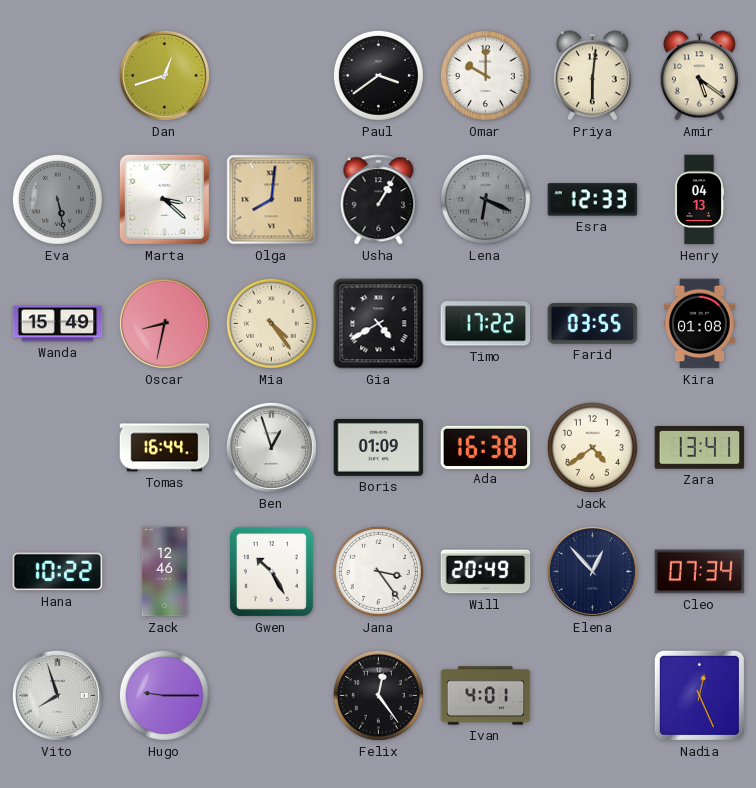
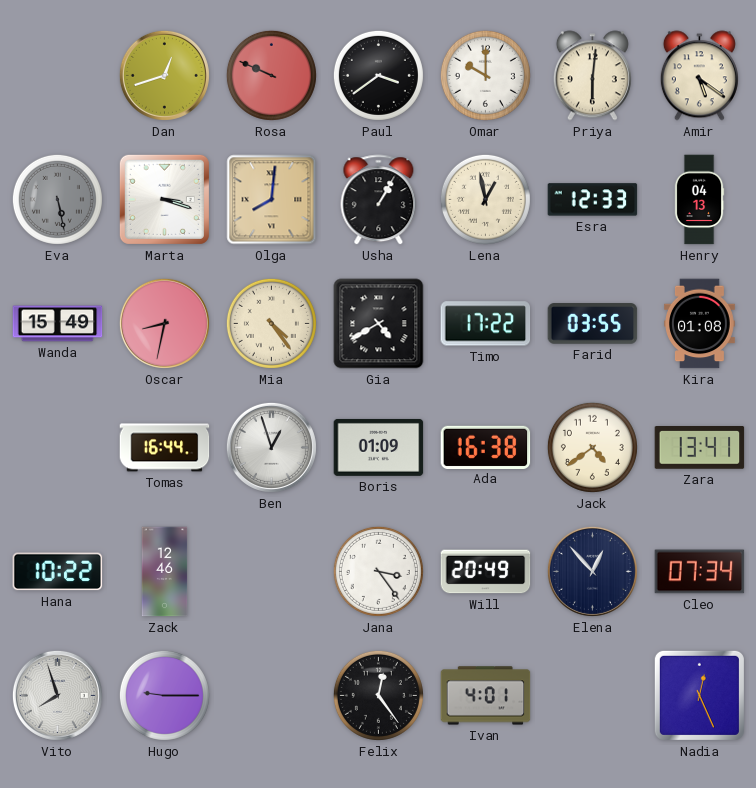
Rosa: none -> 9:49
Marta: 3:22 -> 3:18
Lena: 6:19 -> 12:58
Lena dial: grey -> cream
Gwen: 10:25 -> none
